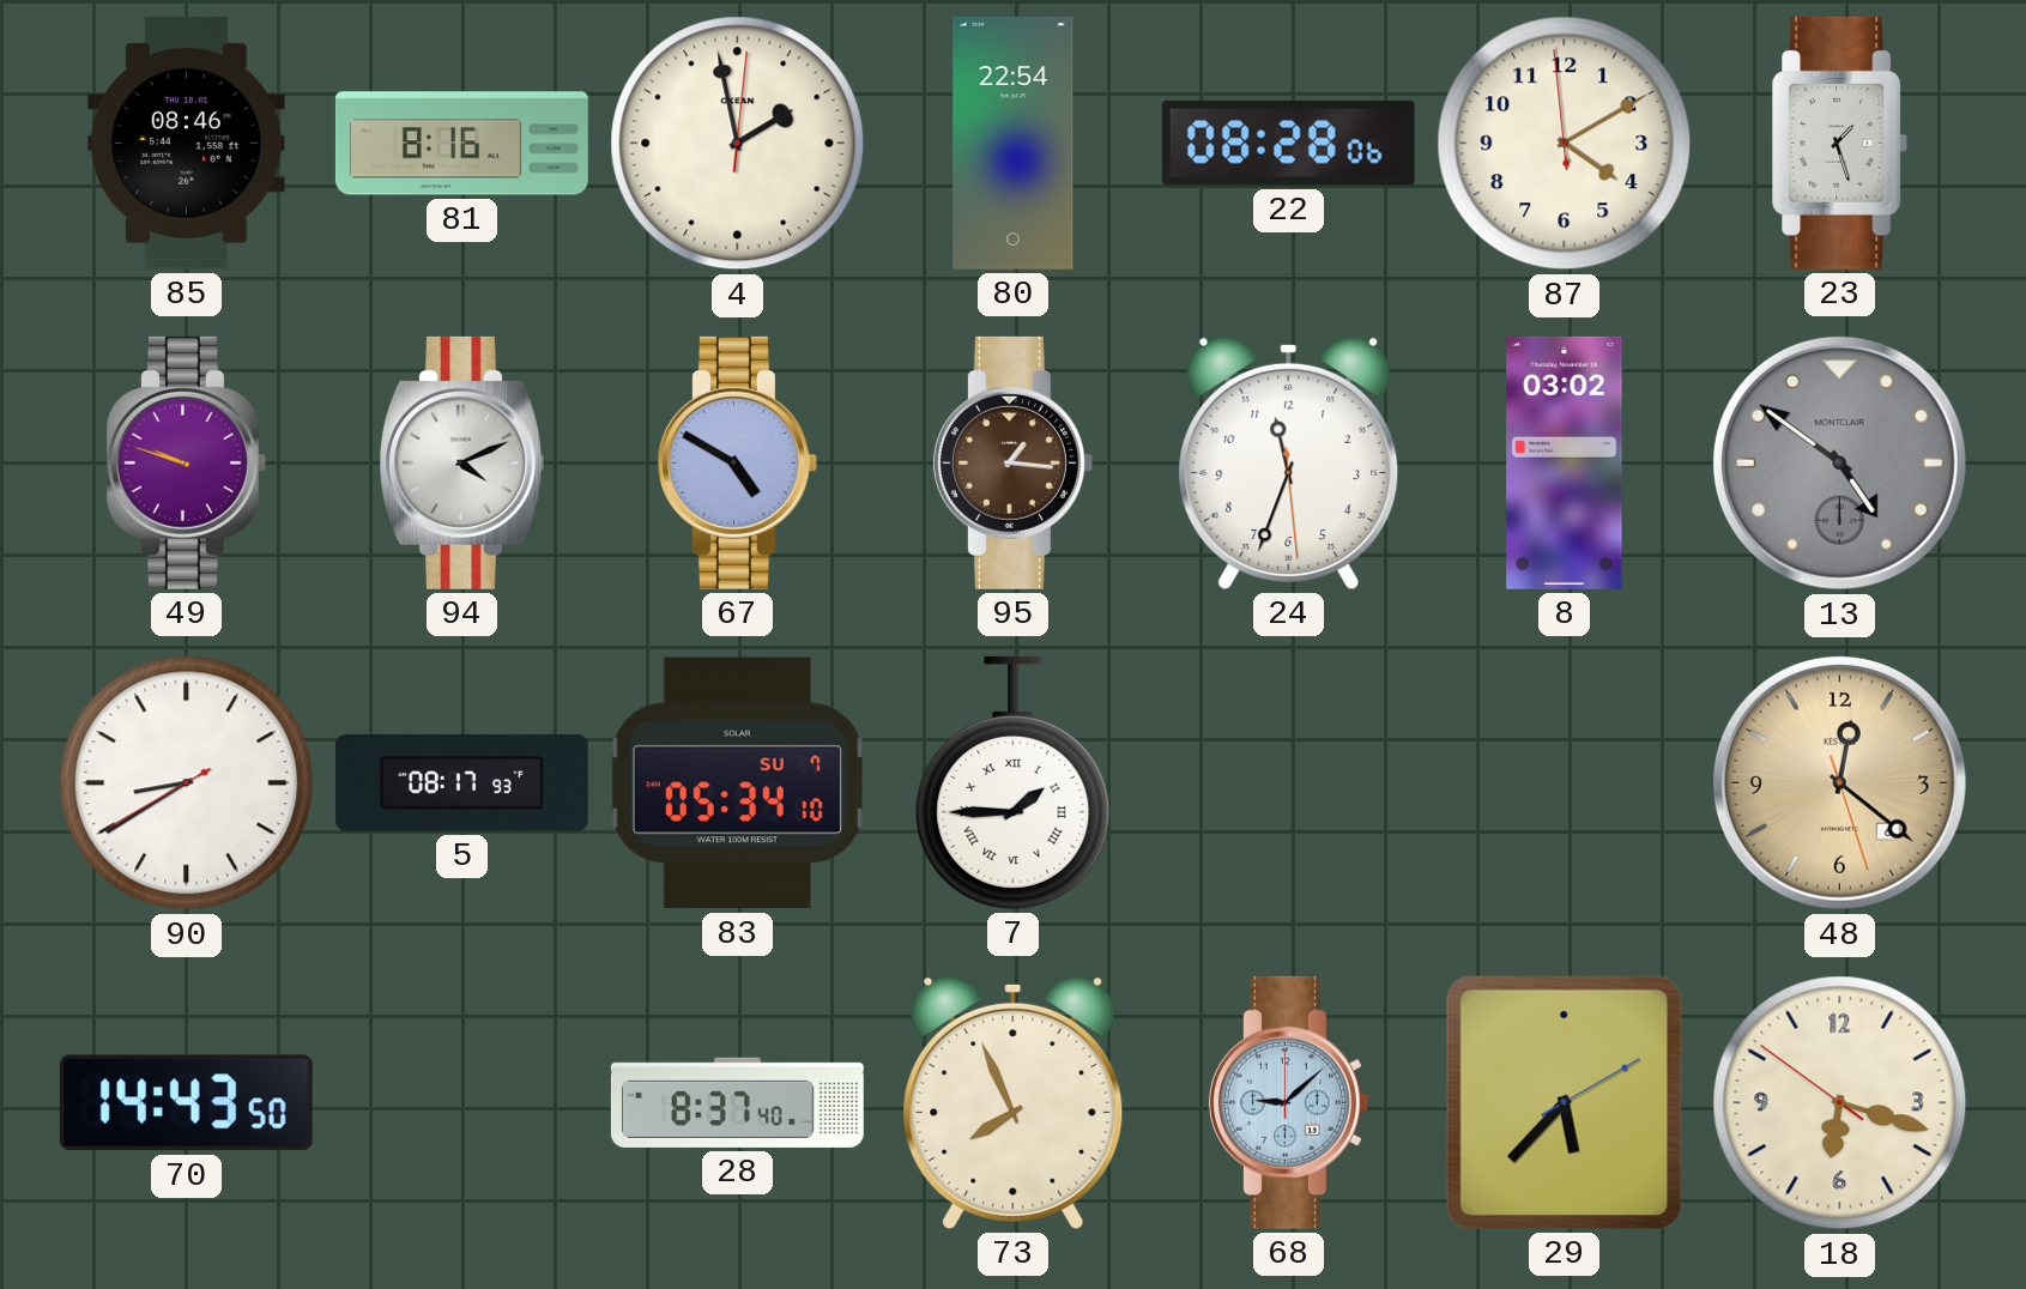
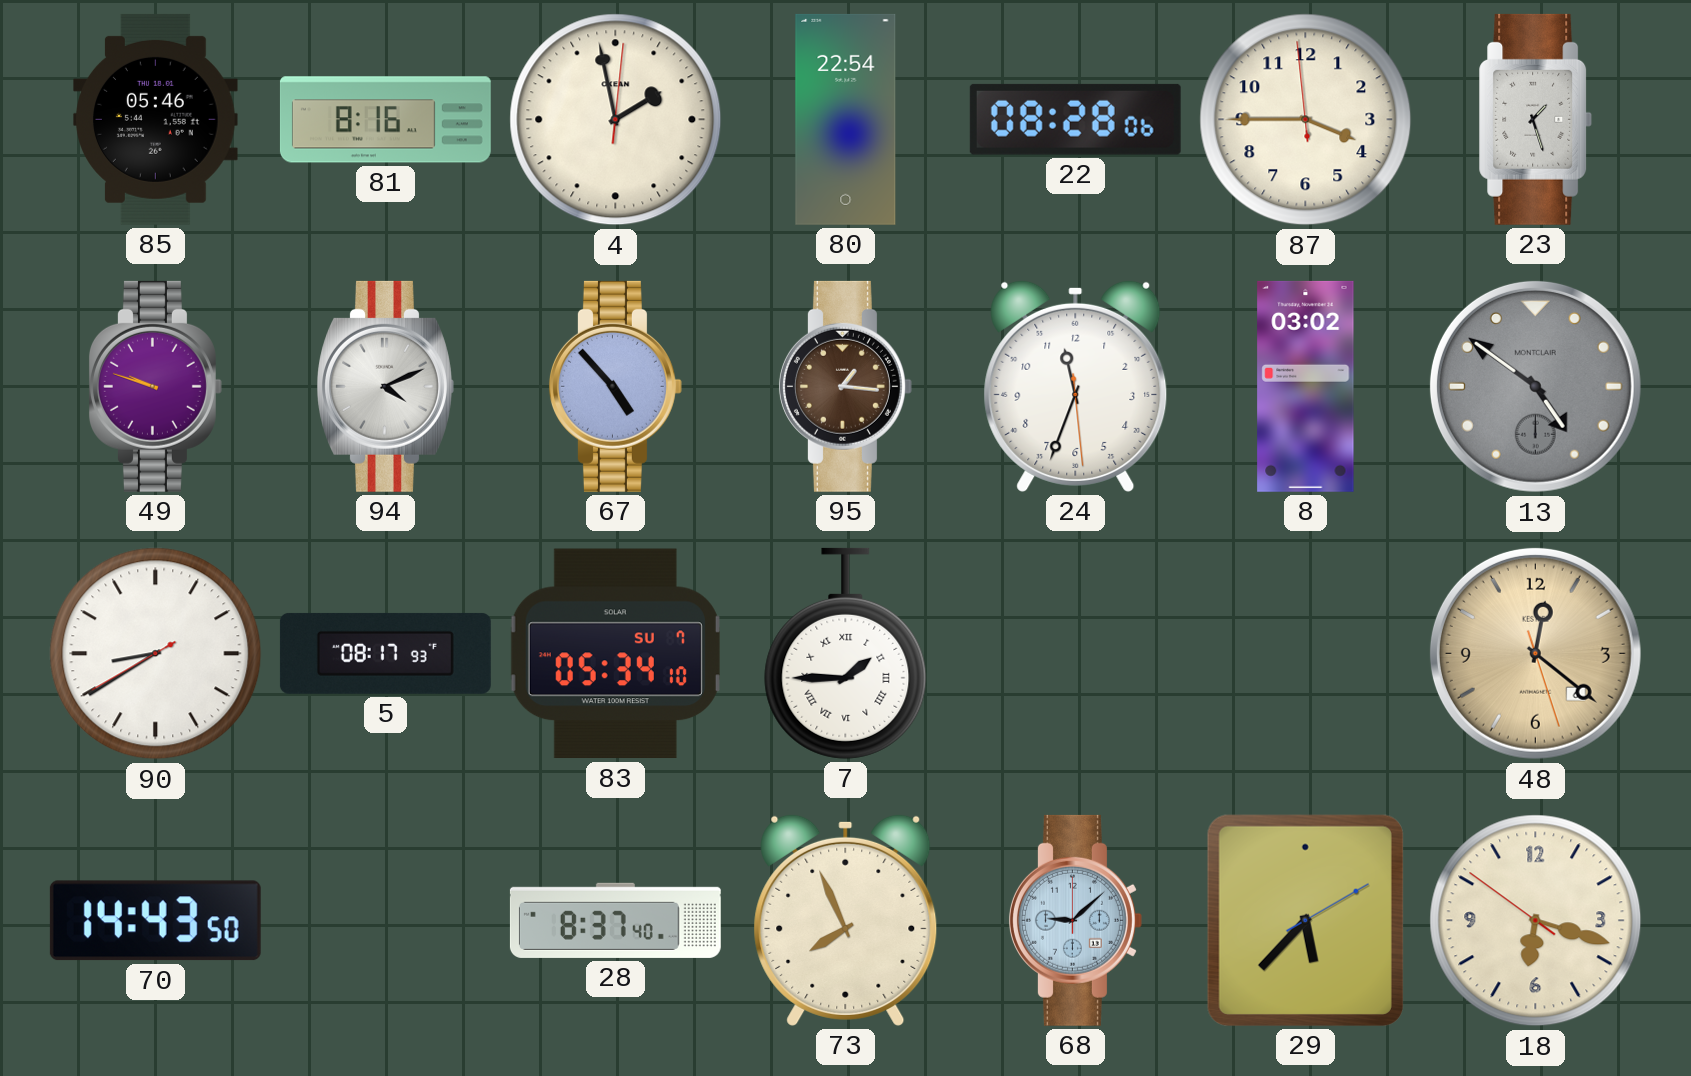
85: 08:46 -> 05:46
87: 4:09 -> 3:44
67: 4:50 -> 4:53
